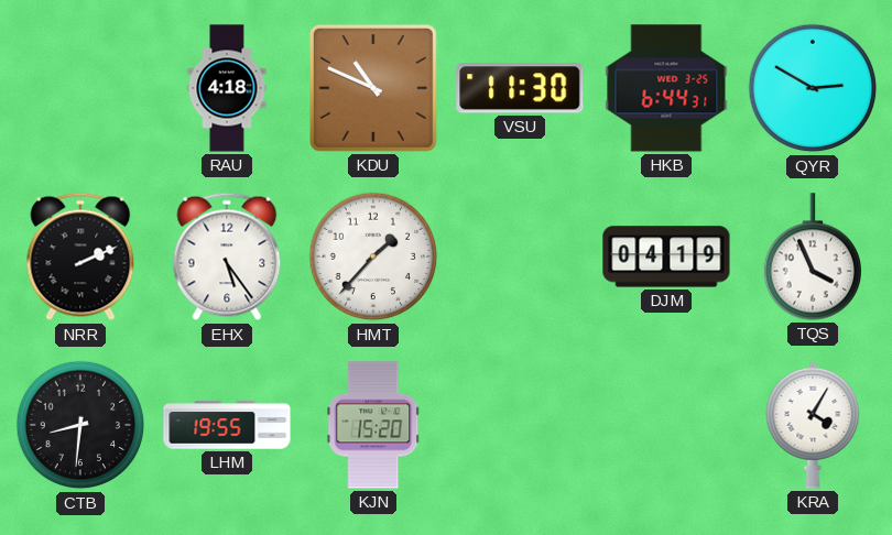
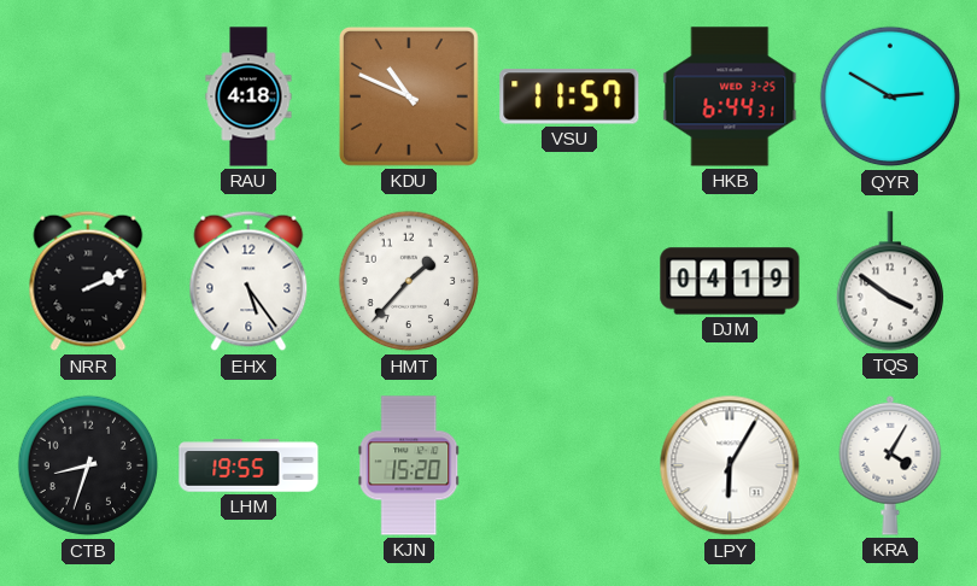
VSU: 11:30 -> 11:57
TQS: 3:56 -> 3:51
CTB: 8:31 -> 8:33
LPY: none -> 6:05
